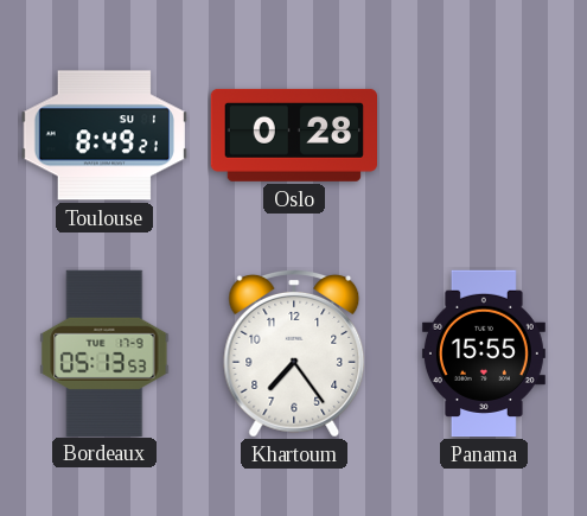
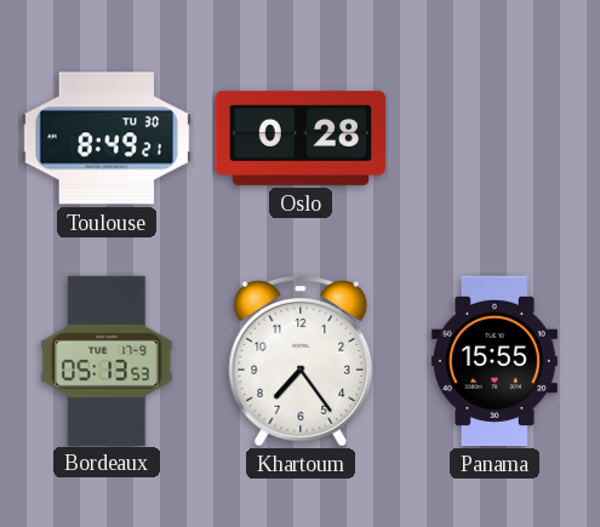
Toulouse date: SU 1 -> TU 30
